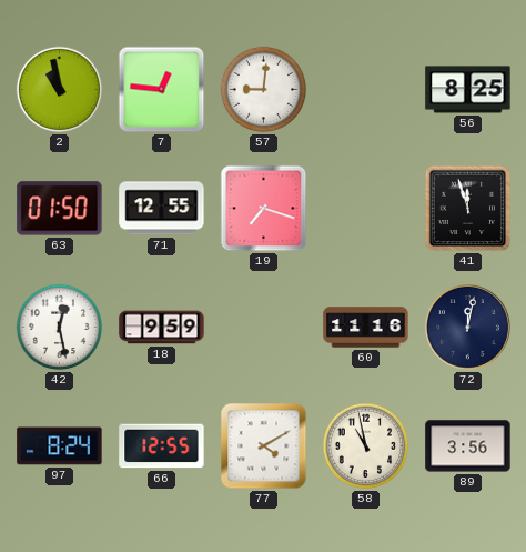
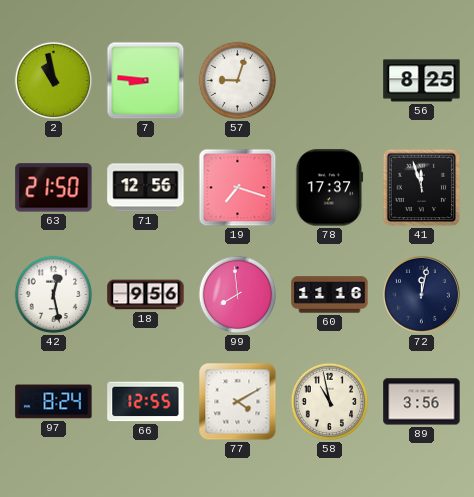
7: 12:46 -> 8:46
57: 9:01 -> 9:03
63: 01:50 -> 21:50
71: 12:55 -> 12:56
78: none -> 17:37
18: 9:59 -> 9:56
99: none -> 7:59
